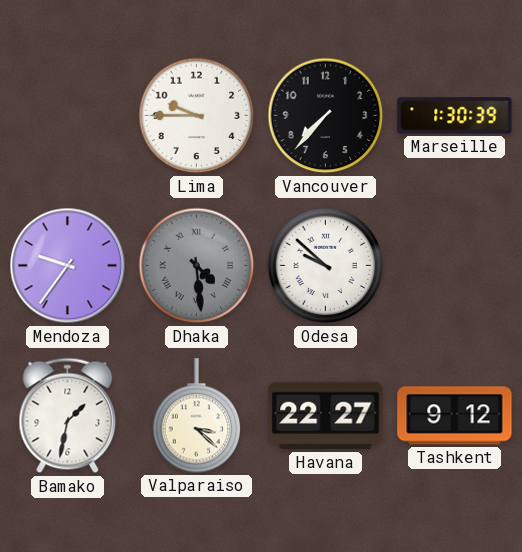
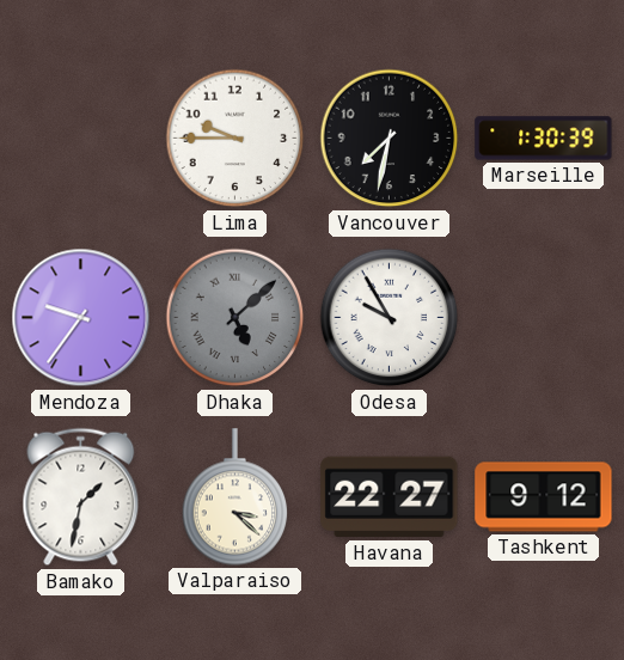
Vancouver: 7:37 -> 7:32
Dhaka: 4:29 -> 5:08
Odesa: 9:52 -> 9:55
